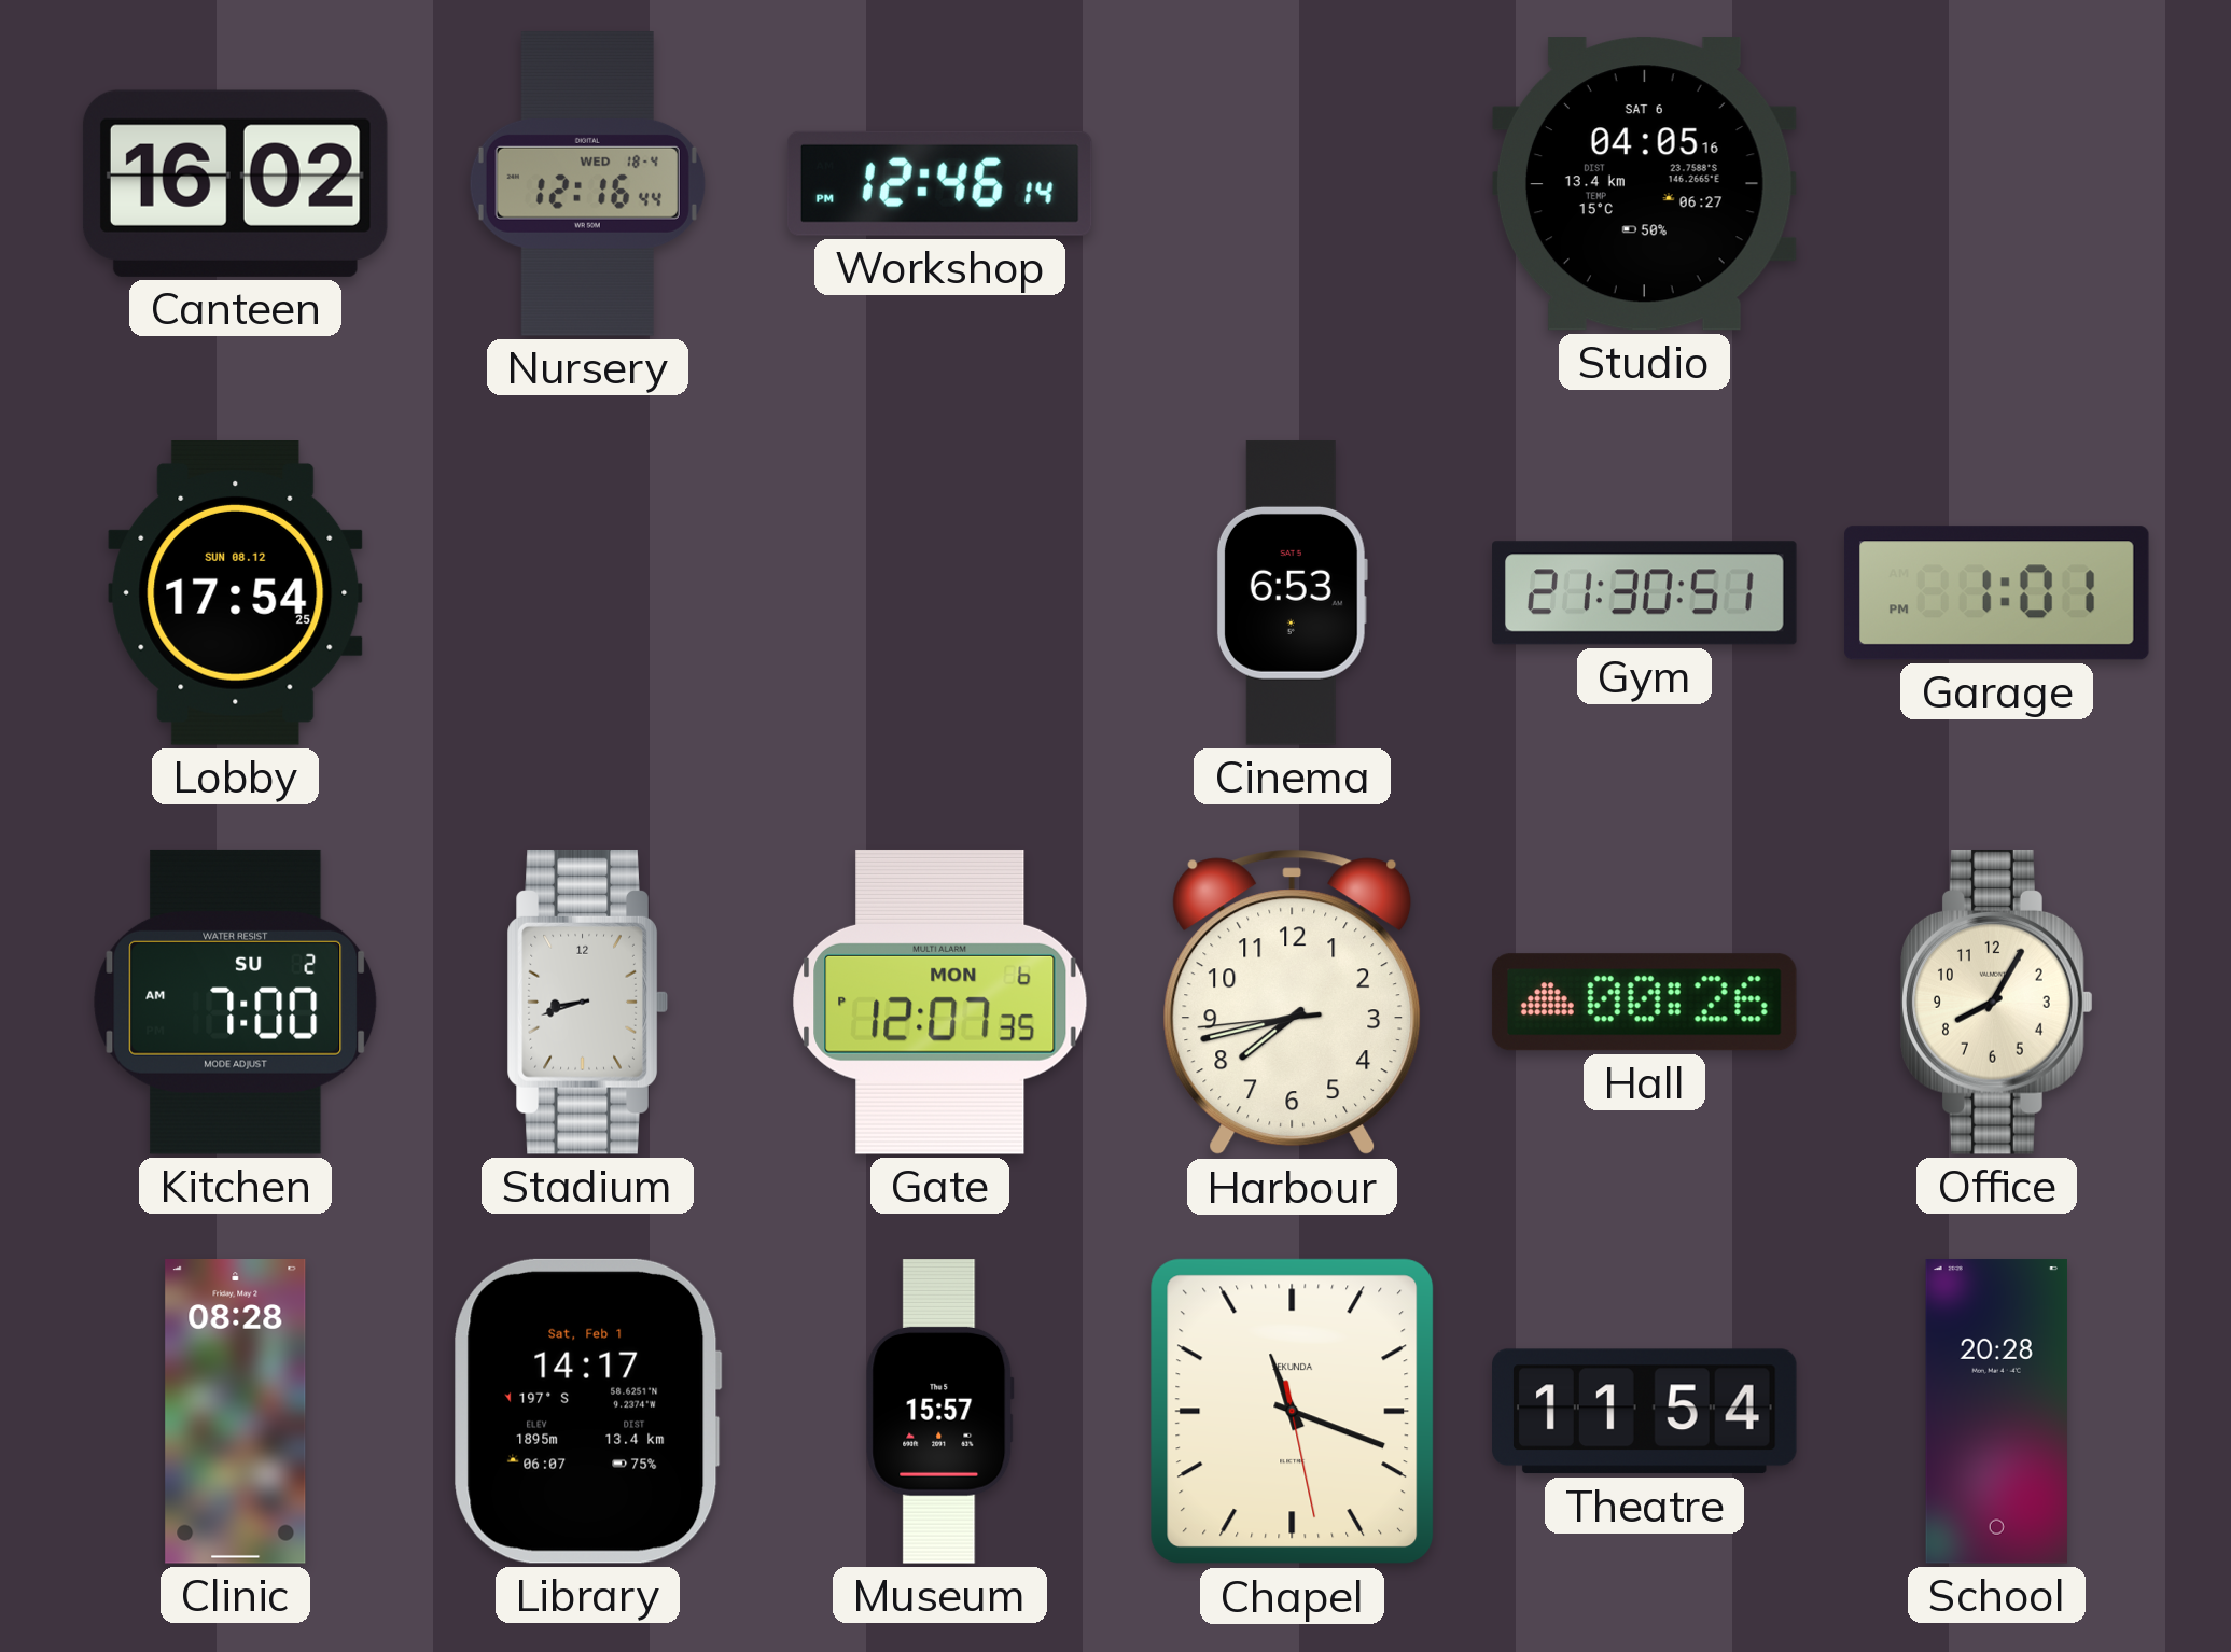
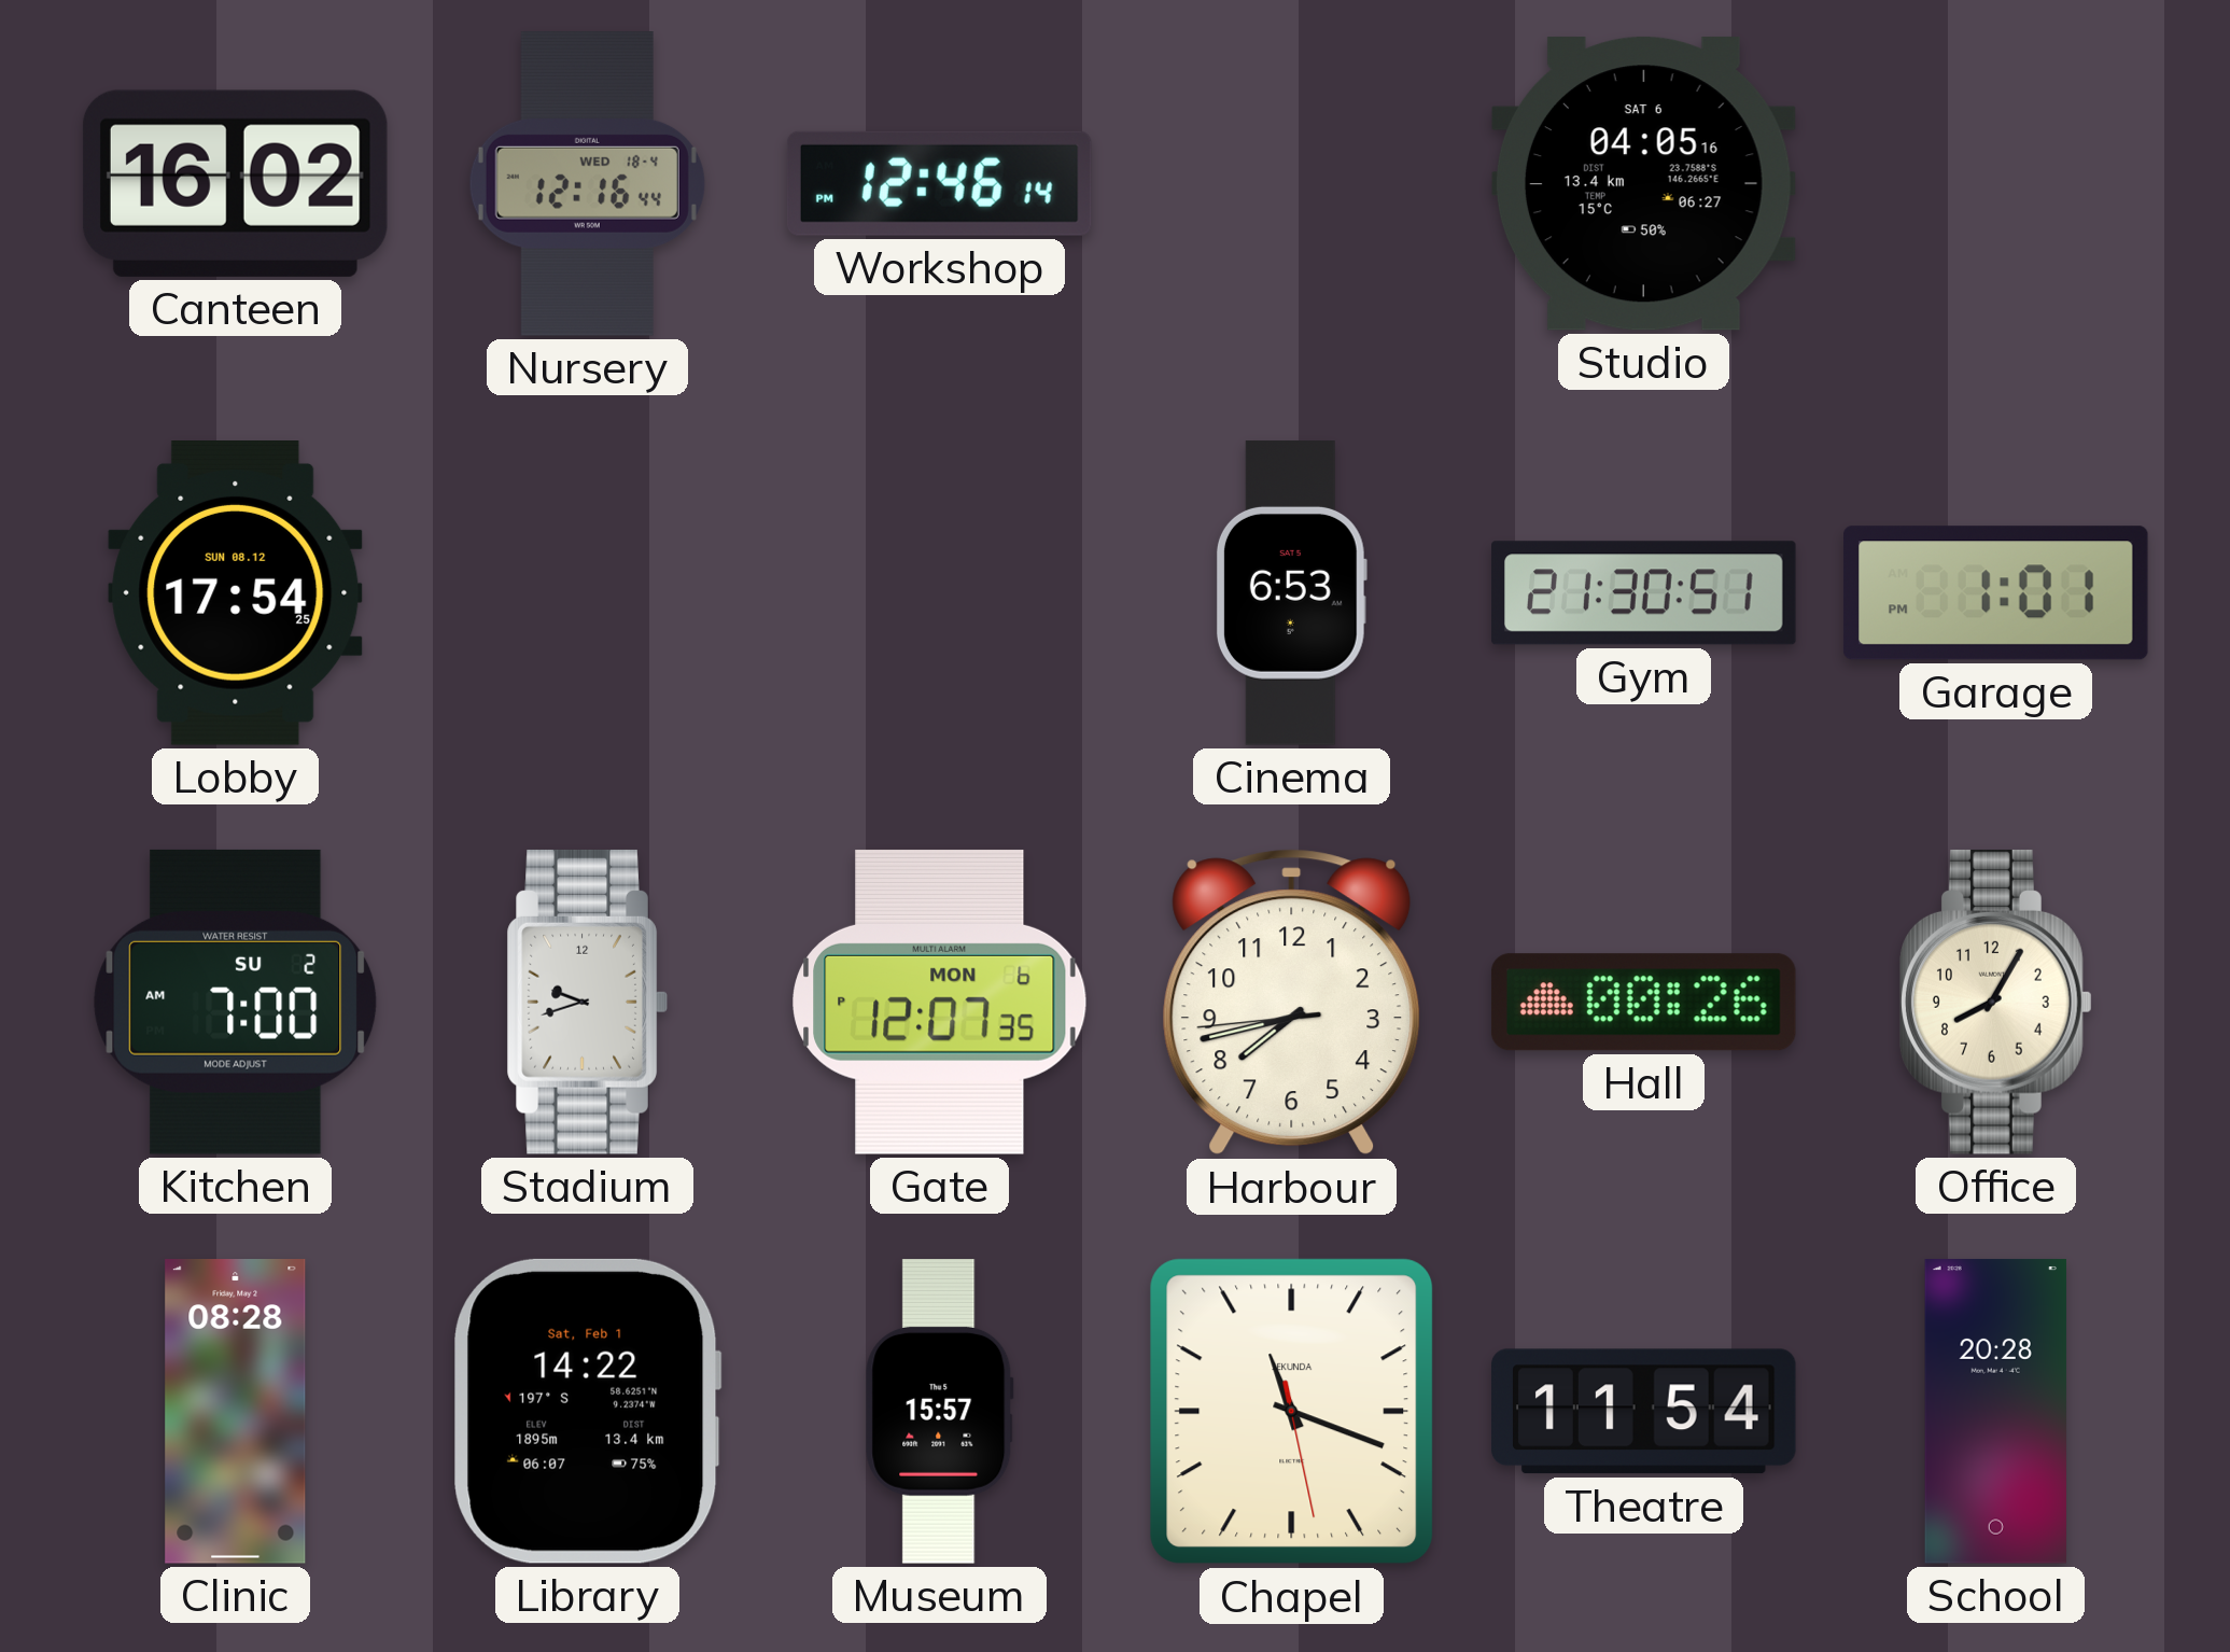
Stadium: 8:42 -> 9:42
Library: 14:17 -> 14:22
